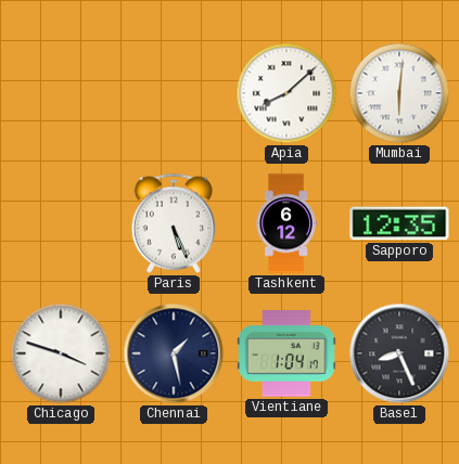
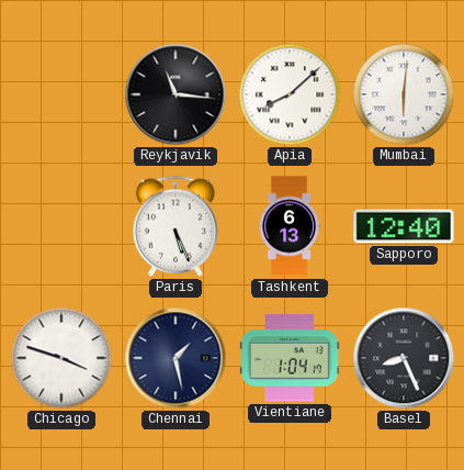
Reykjavik: none -> 11:16
Tashkent: 6:12 -> 6:13
Sapporo: 12:35 -> 12:40
